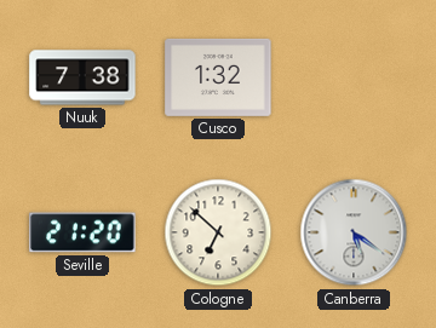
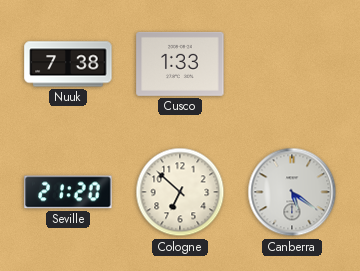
Cusco: 1:32 -> 1:33
